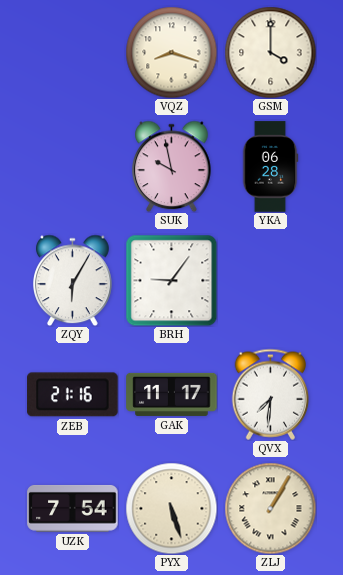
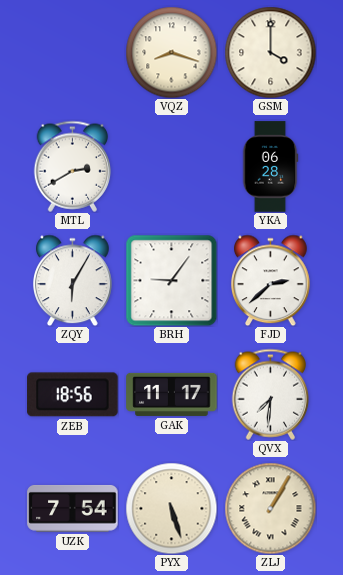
MTL: none -> 2:40
SUK: 9:58 -> none
FJD: none -> 2:38
ZEB: 21:16 -> 18:56
